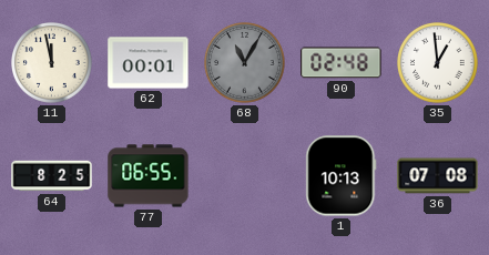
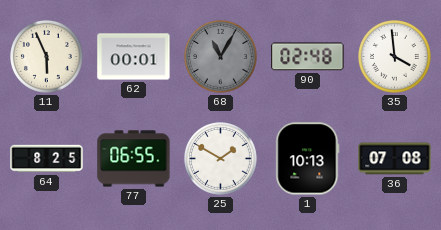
11: 11:58 -> 5:56
35: 12:59 -> 3:59
25: none -> 1:50
